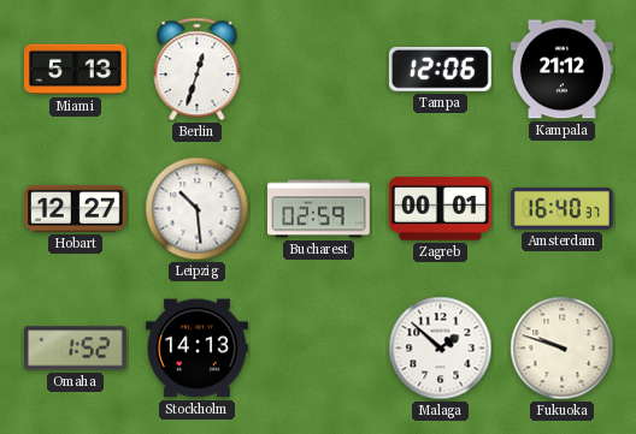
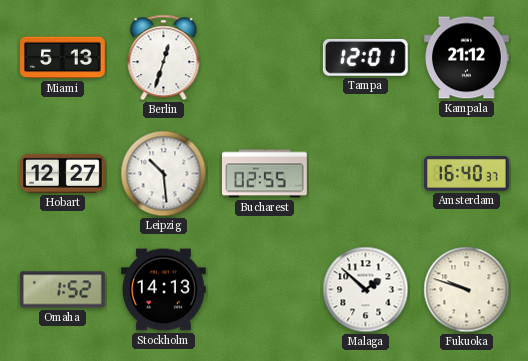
Tampa: 12:06 -> 12:01
Bucharest: 02:59 -> 02:55
Zagreb: 00:01 -> none
